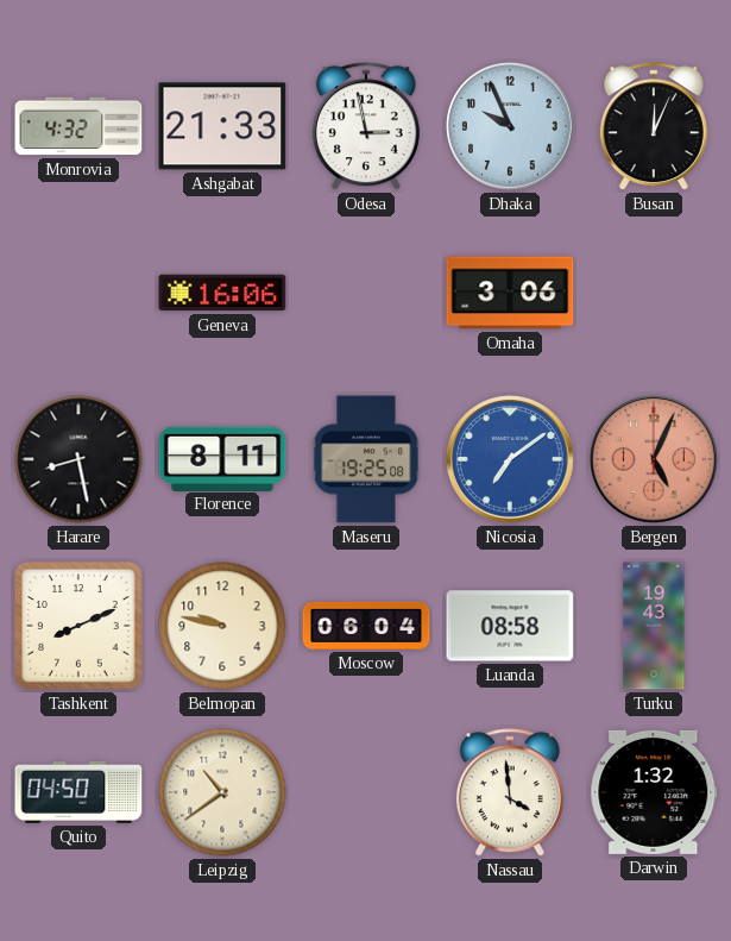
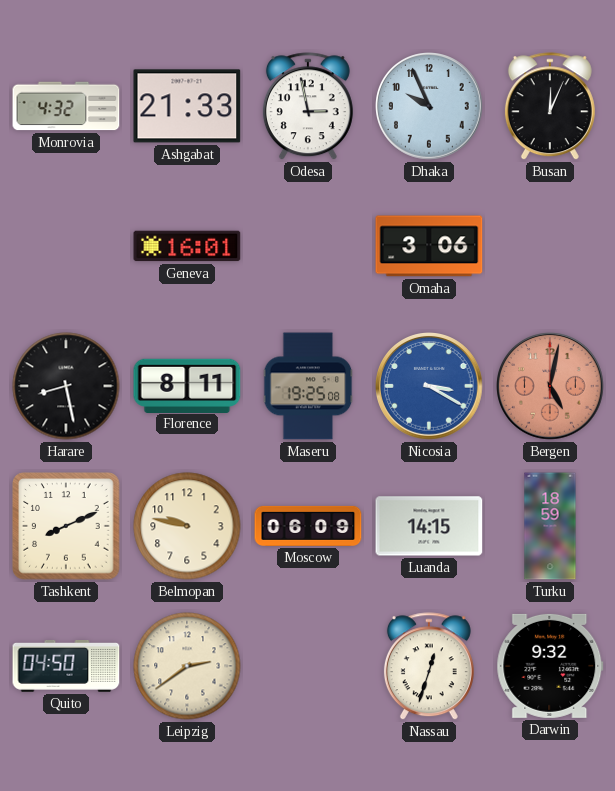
Geneva: 16:06 -> 16:01
Nicosia: 7:09 -> 3:20
Bergen: 5:04 -> 5:02
Moscow: 06:04 -> 06:09
Luanda: 08:58 -> 14:15
Turku: 19:43 -> 18:59
Leipzig: 10:39 -> 2:39
Nassau: 3:59 -> 12:33
Darwin: 1:32 -> 9:32
